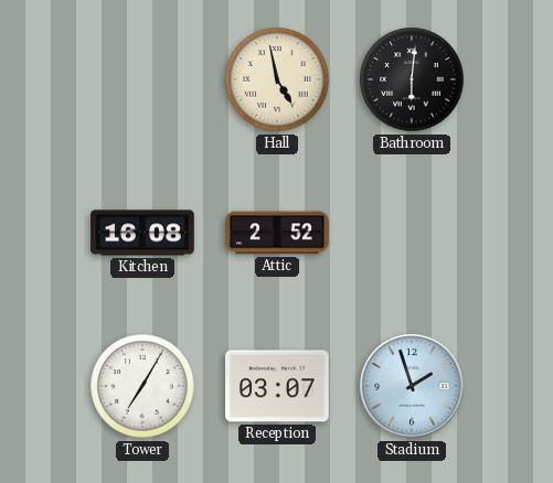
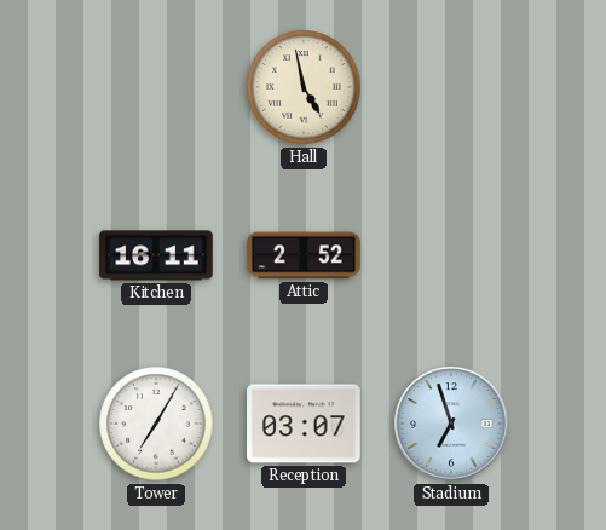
Bathroom: 6:01 -> none
Kitchen: 16:08 -> 16:11
Stadium: 1:57 -> 6:57
